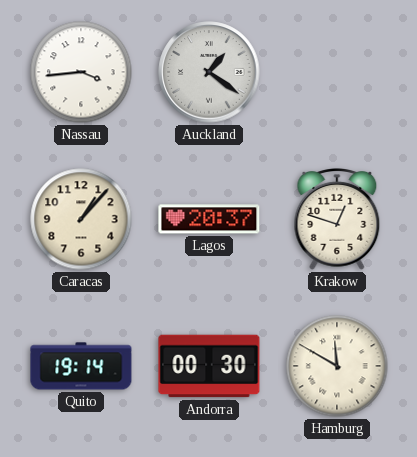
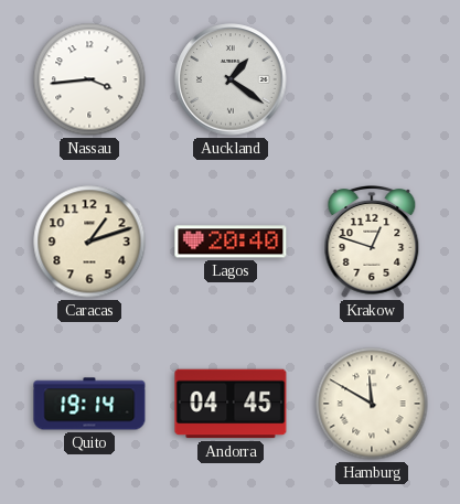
Caracas: 1:07 -> 1:12
Lagos: 20:37 -> 20:40
Andorra: 00:30 -> 04:45
